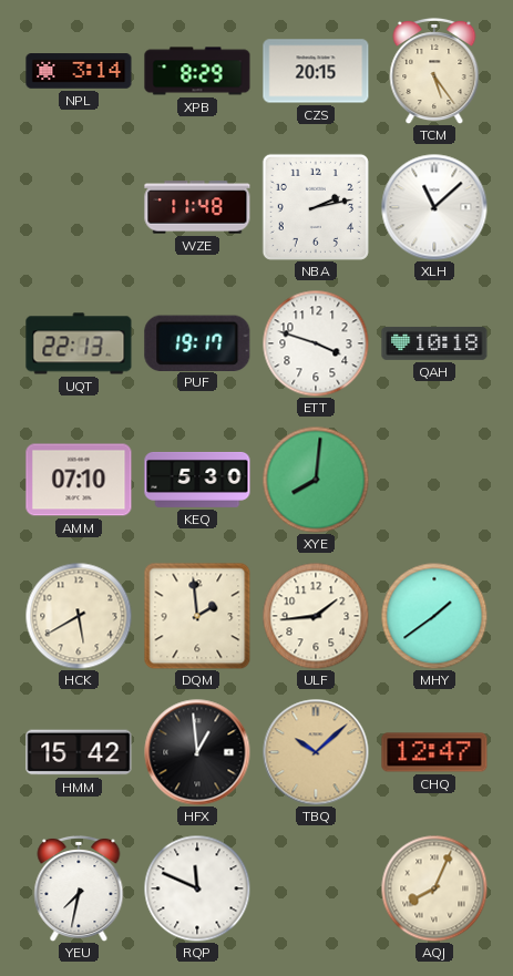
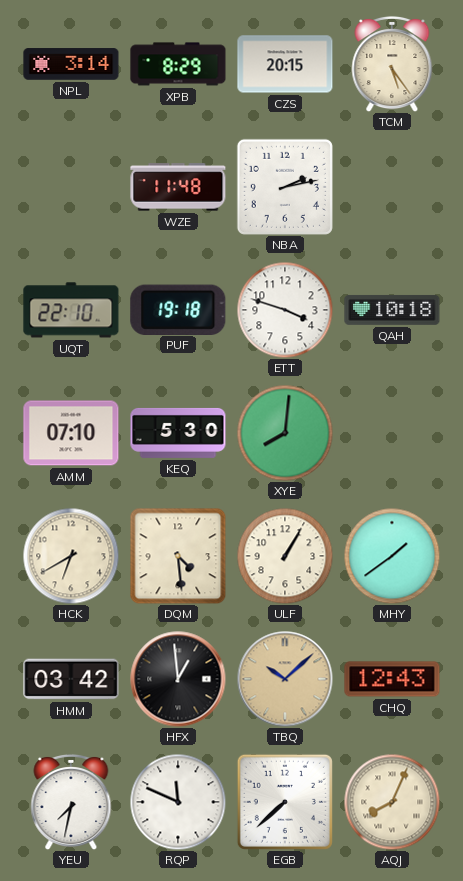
XLH: 11:08 -> none
UQT: 22:13 -> 22:10
PUF: 19:17 -> 19:18
HCK: 5:40 -> 6:40
DQM: 1:59 -> 4:29
ULF: 1:44 -> 1:05
HMM: 15:42 -> 03:42
CHQ: 12:47 -> 12:43
EGB: none -> 7:38
